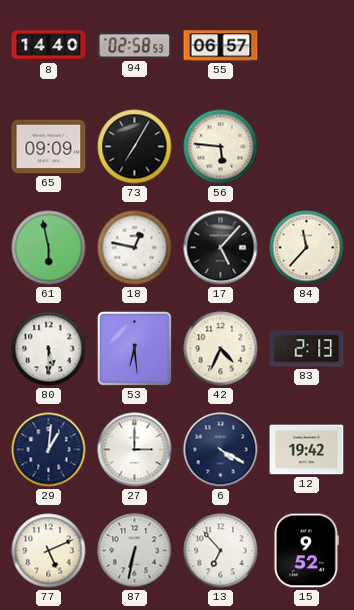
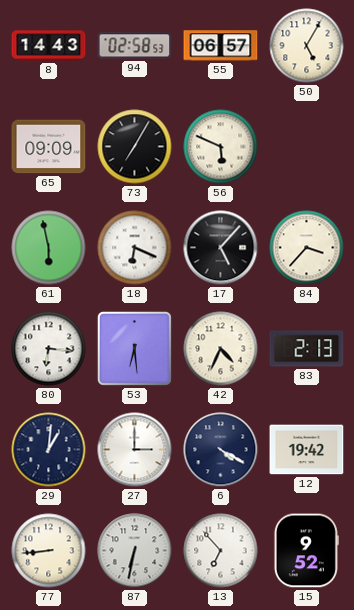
8: 14:40 -> 14:43
50: none -> 5:05
56: 5:46 -> 5:49
18: 12:47 -> 6:19
84: 11:37 -> 3:37
80: 5:30 -> 6:16
77: 5:11 -> 8:44
